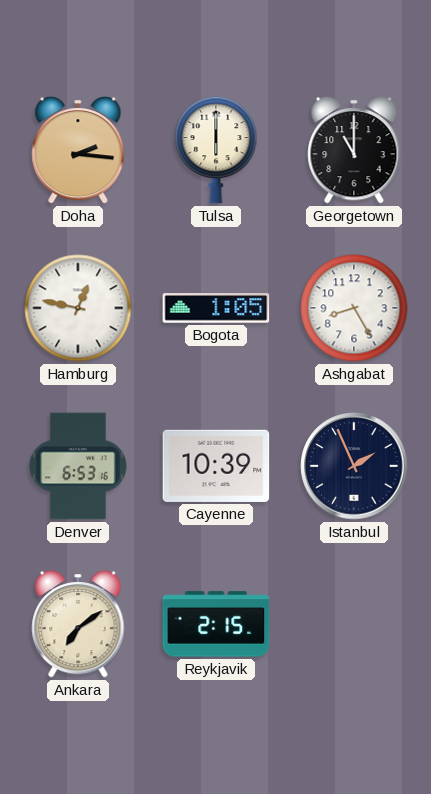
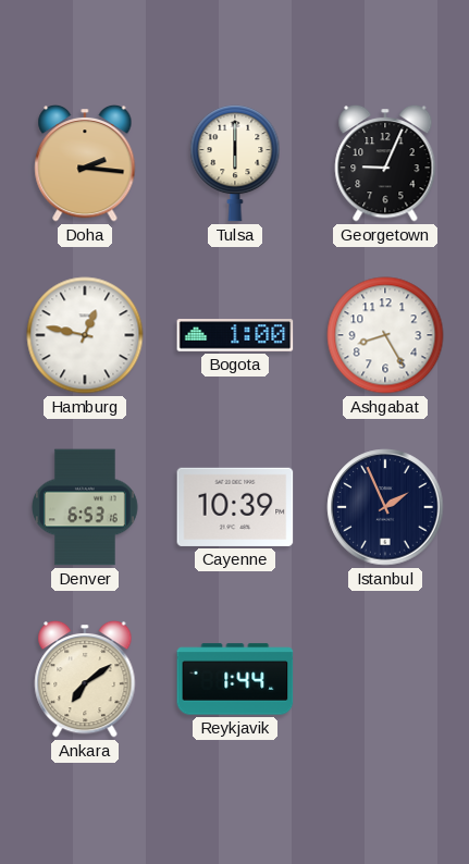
Georgetown: 11:00 -> 9:04
Bogota: 1:05 -> 1:00
Reykjavik: 2:15 -> 1:44
